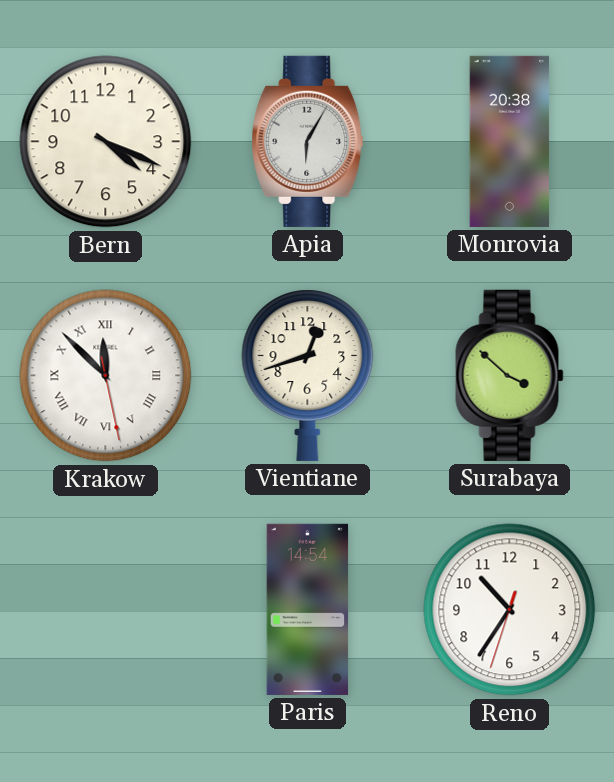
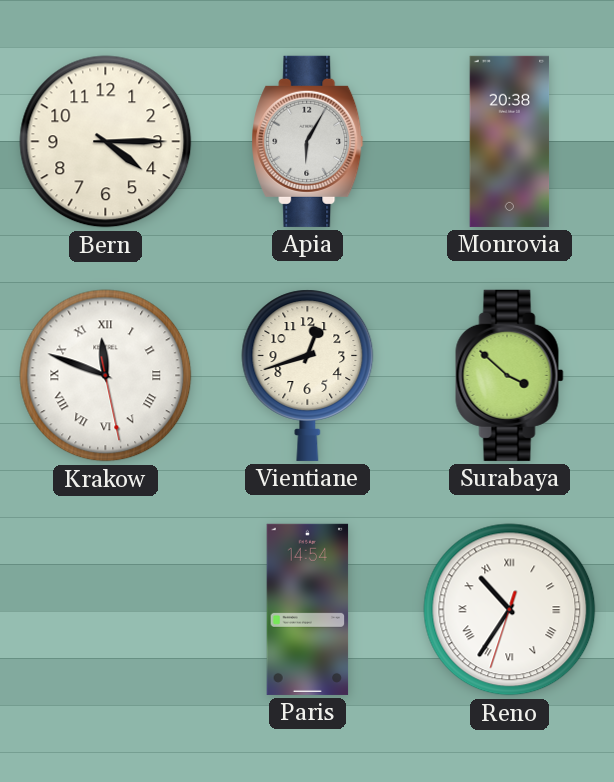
Bern: 4:19 -> 4:15
Krakow: 11:52 -> 11:48
Reno numerals: Arabic -> Roman
